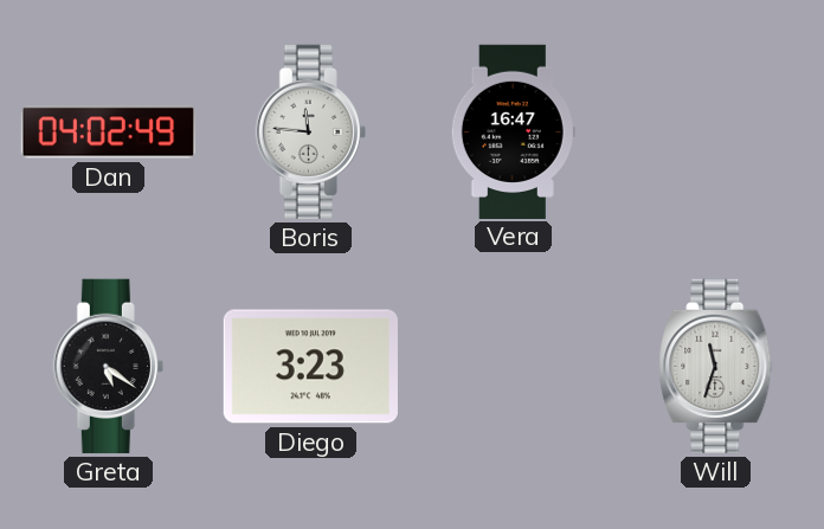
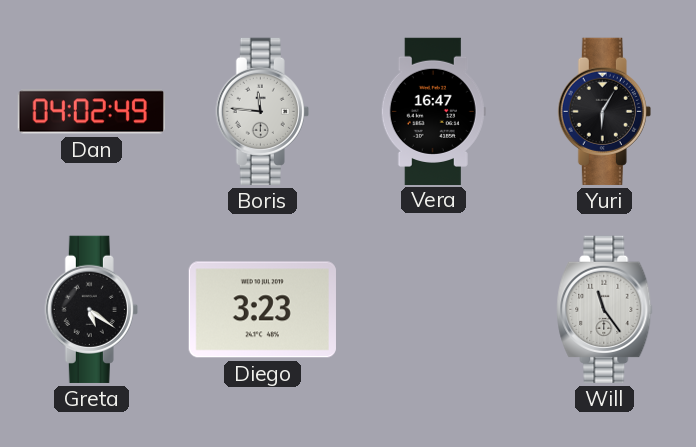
Yuri: none -> 6:05
Will: 11:33 -> 11:24
